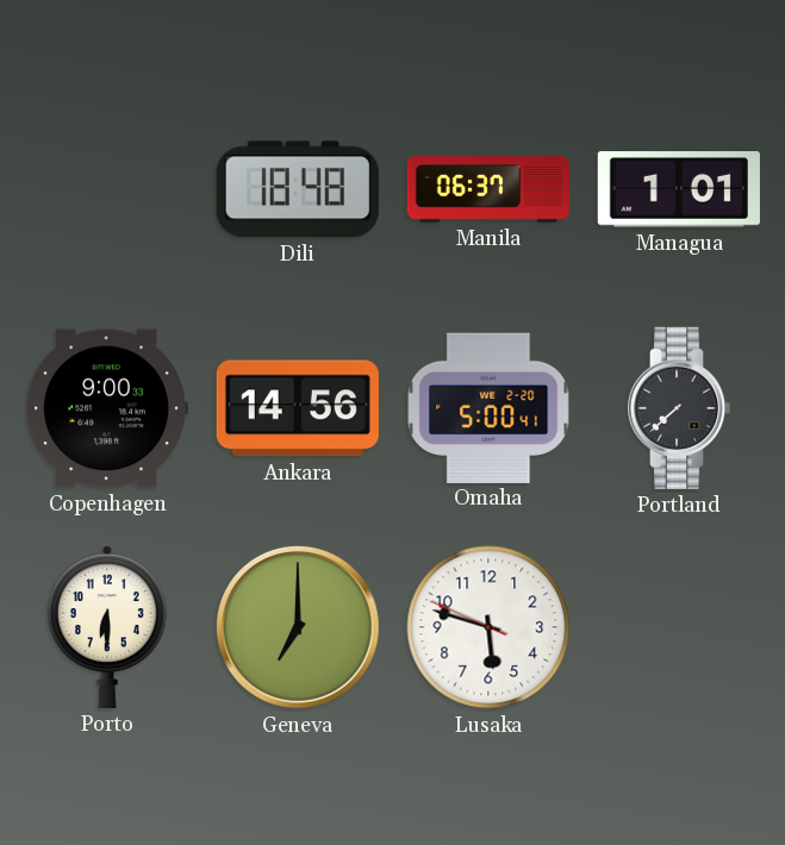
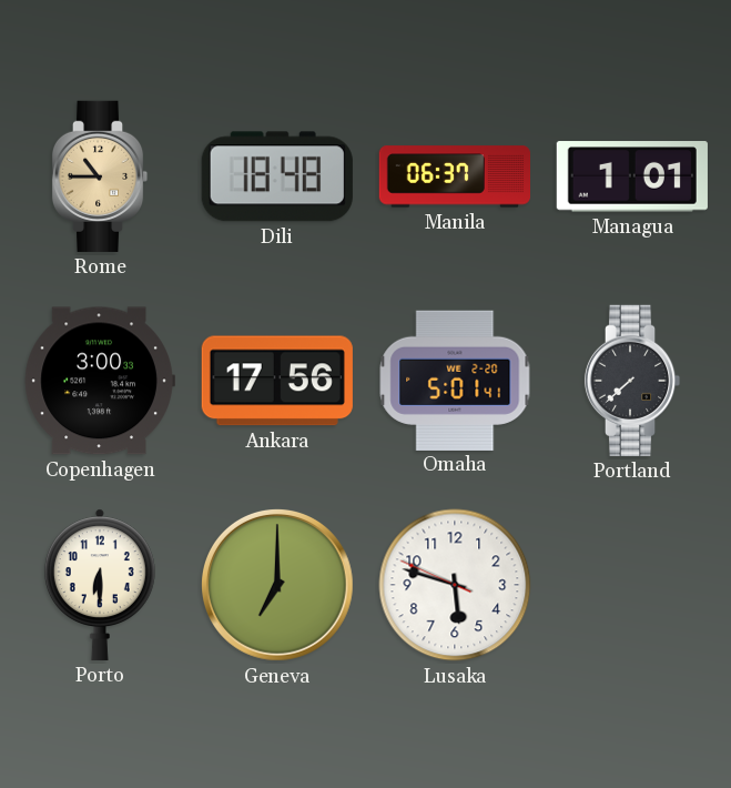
Rome: none -> 10:45
Copenhagen: 9:00 -> 3:00
Ankara: 14:56 -> 17:56
Omaha: 5:00 -> 5:01
